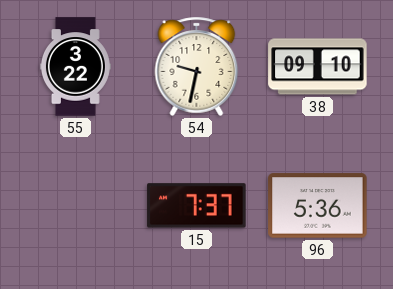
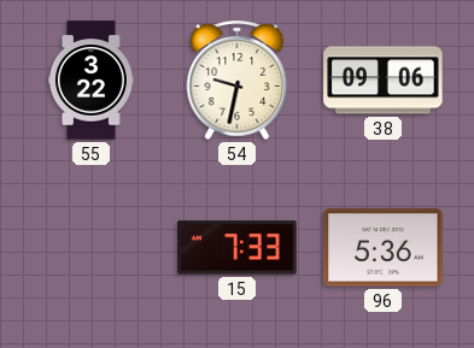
38: 09:10 -> 09:06
15: 7:37 -> 7:33
